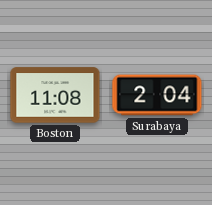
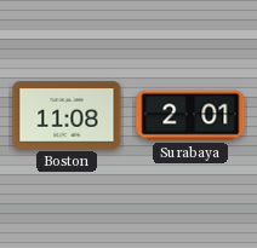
Surabaya: 2:04 -> 2:01
